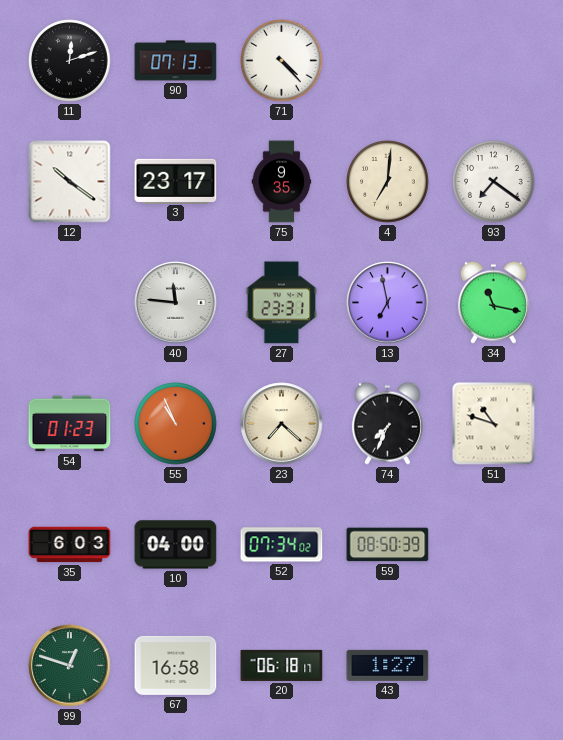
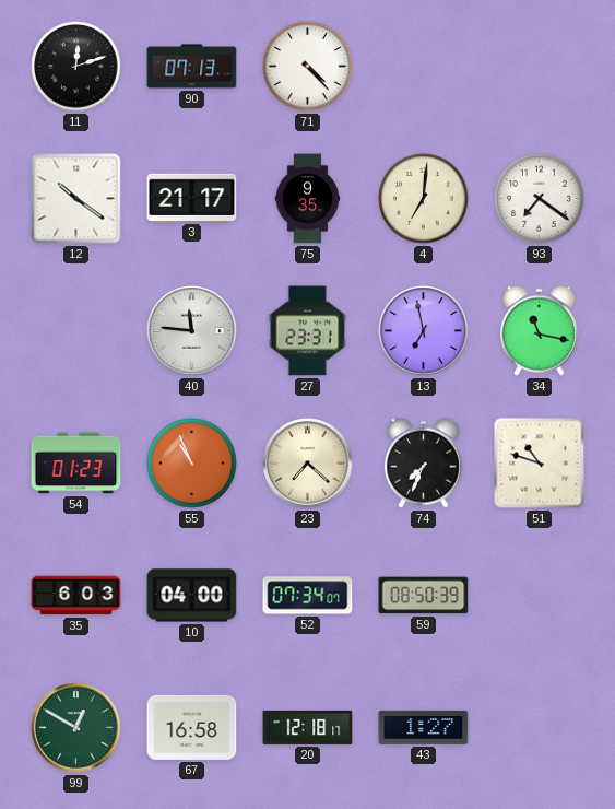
3: 23:17 -> 21:17
52: 07:34:02 -> 07:34:07
99: 12:48 -> 12:50
20: 06:18 -> 12:18
